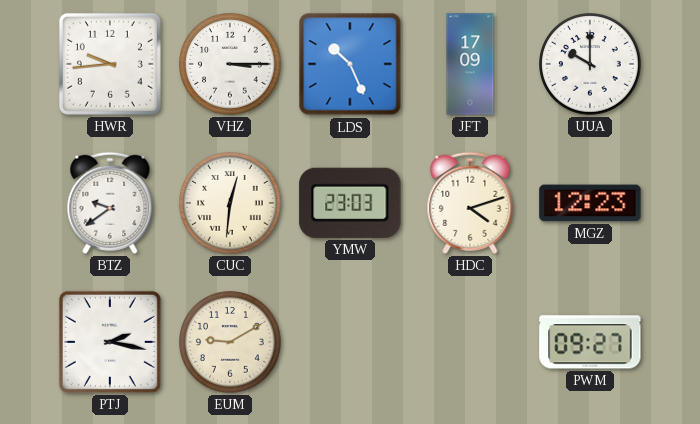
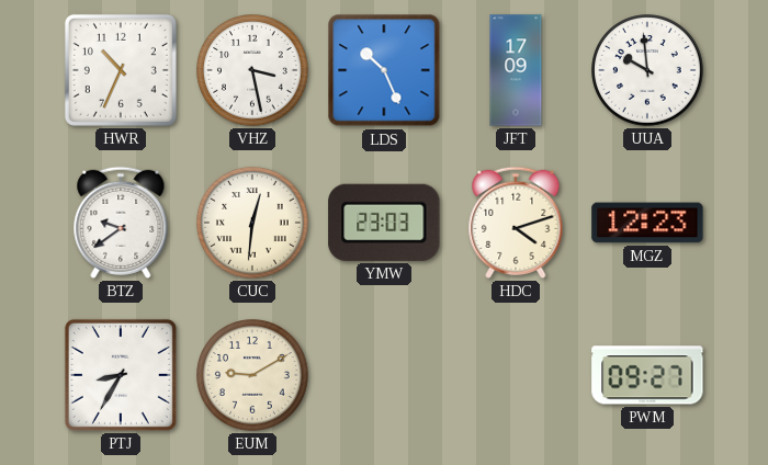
HWR: 9:44 -> 10:34
VHZ: 3:15 -> 3:28
UUA: 10:00 -> 9:59
PTJ: 2:17 -> 8:35
